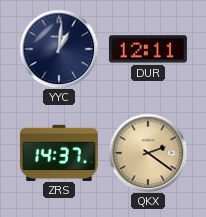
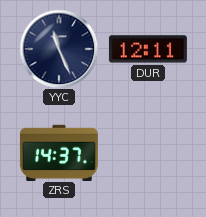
YYC: 1:01 -> 11:26
QKX: 2:21 -> none
